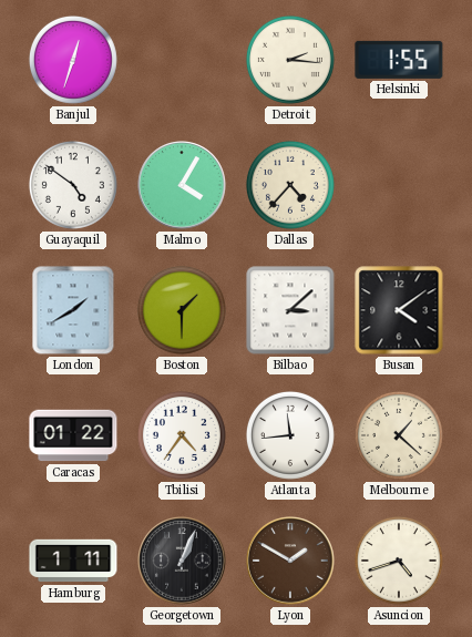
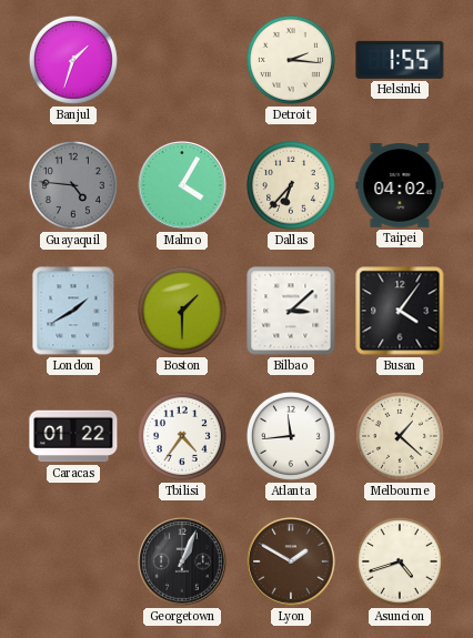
Banjul: 12:33 -> 1:33
Guayaquil: 4:51 -> 4:46
Guayaquil dial: white -> grey
Dallas: 4:37 -> 6:37
Taipei: none -> 04:02
Busan: 4:09 -> 4:06
Hamburg: 1:11 -> none
